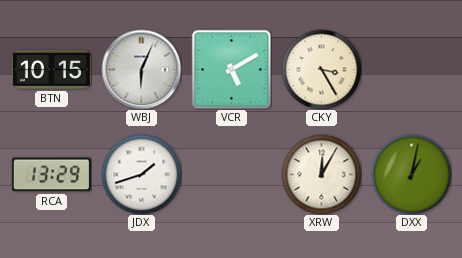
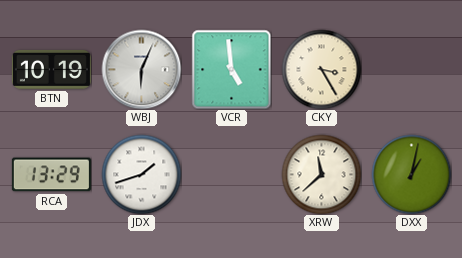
BTN: 10:15 -> 10:19
VCR: 5:10 -> 4:59
XRW: 12:05 -> 11:38
